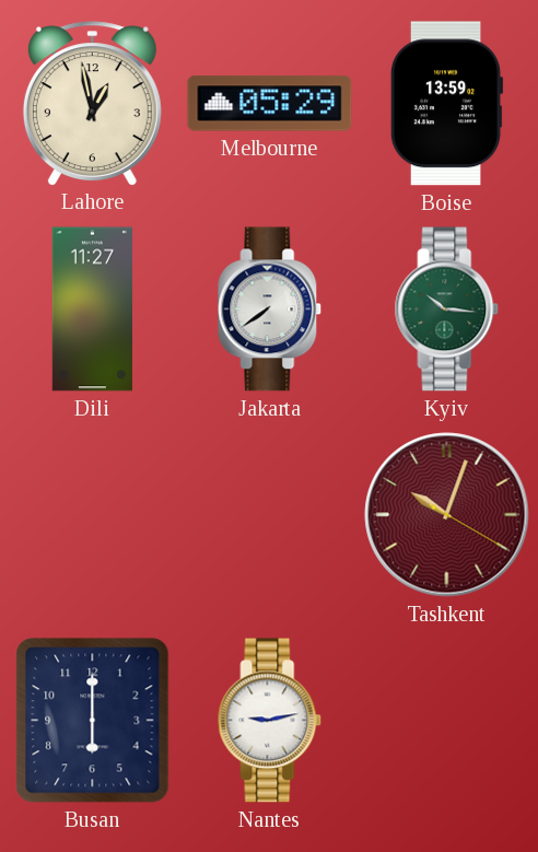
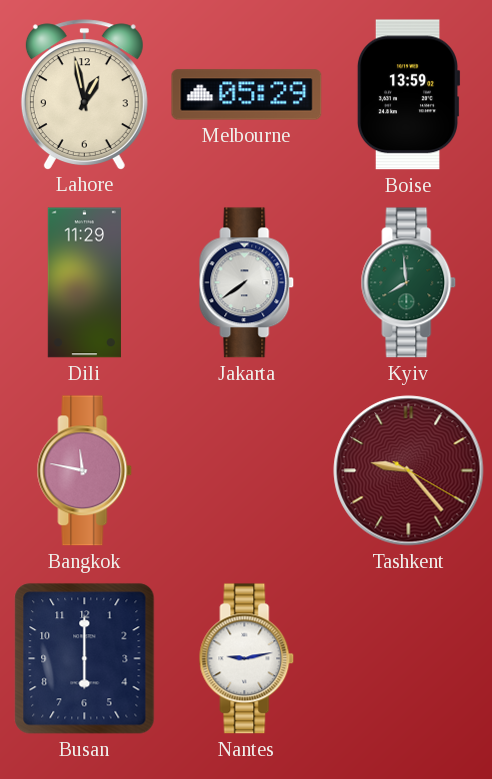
Dili: 11:27 -> 11:29
Kyiv: 10:16 -> 7:59
Bangkok: none -> 11:47
Tashkent: 10:03 -> 9:23
